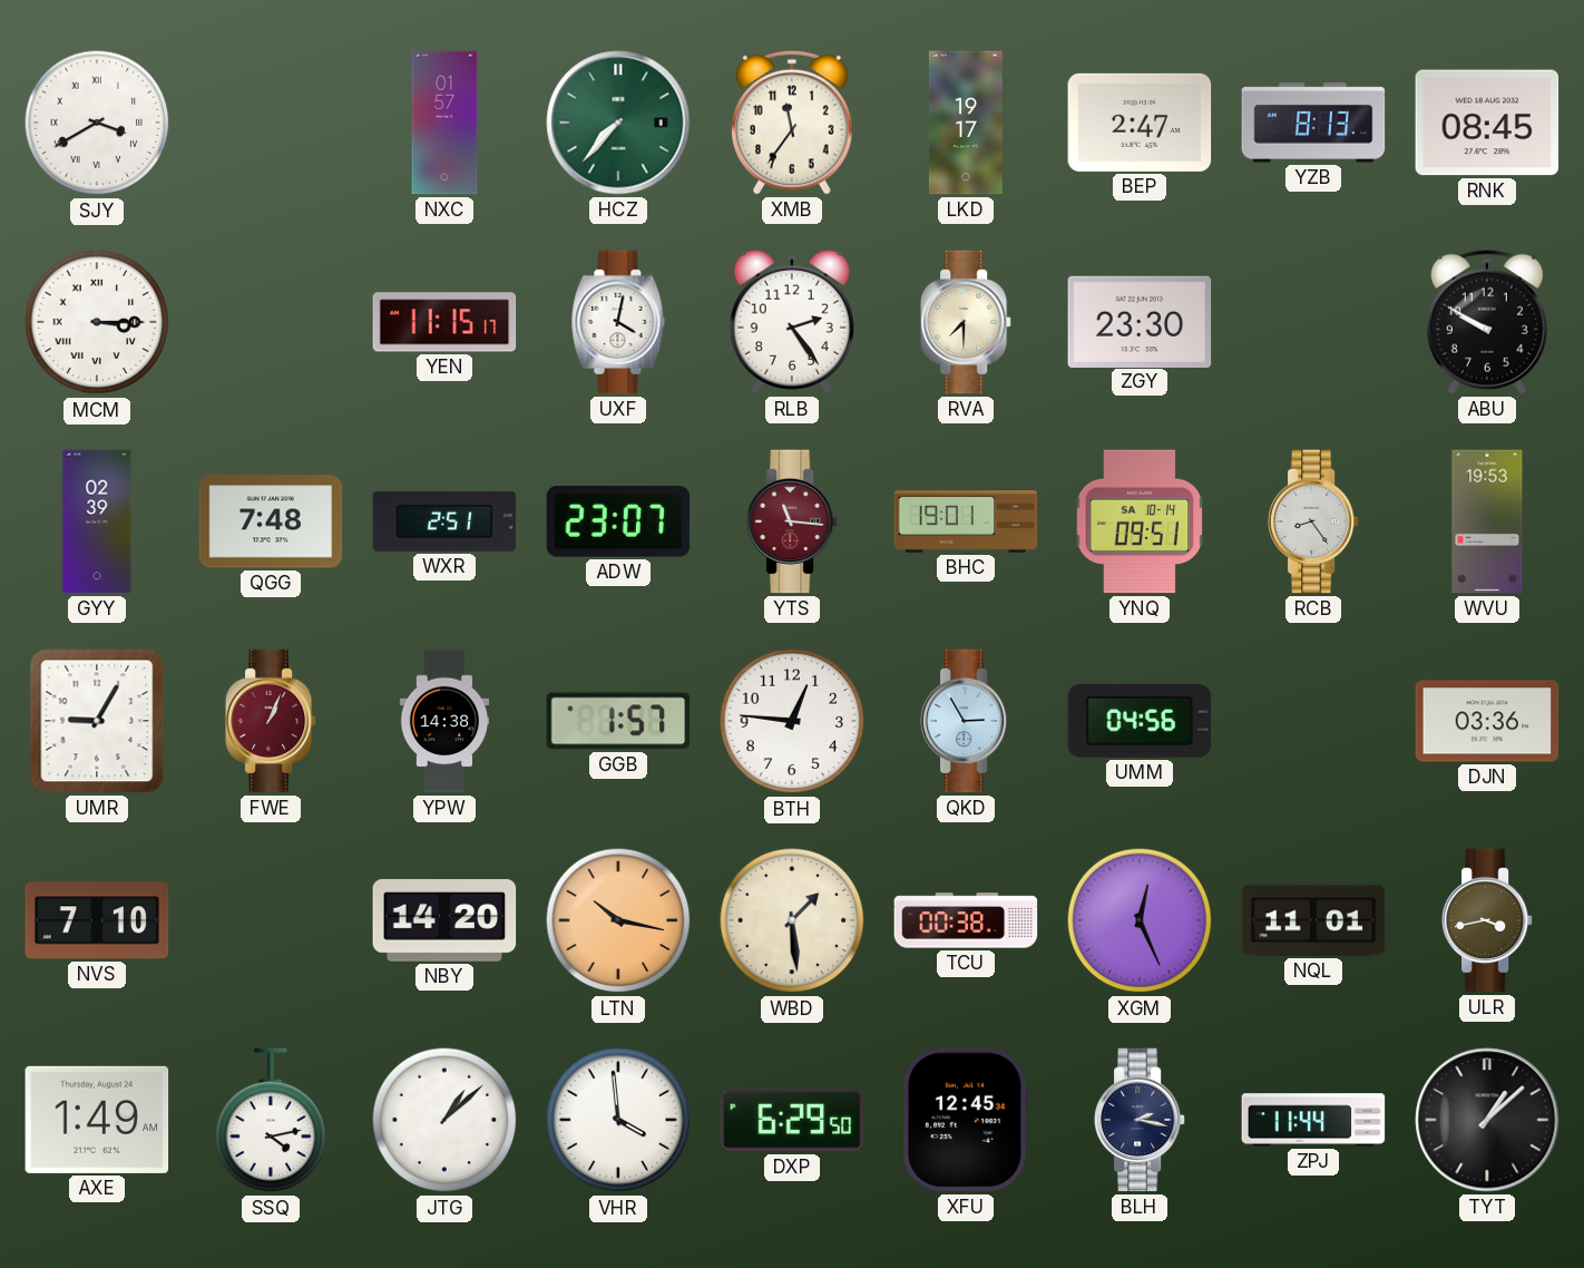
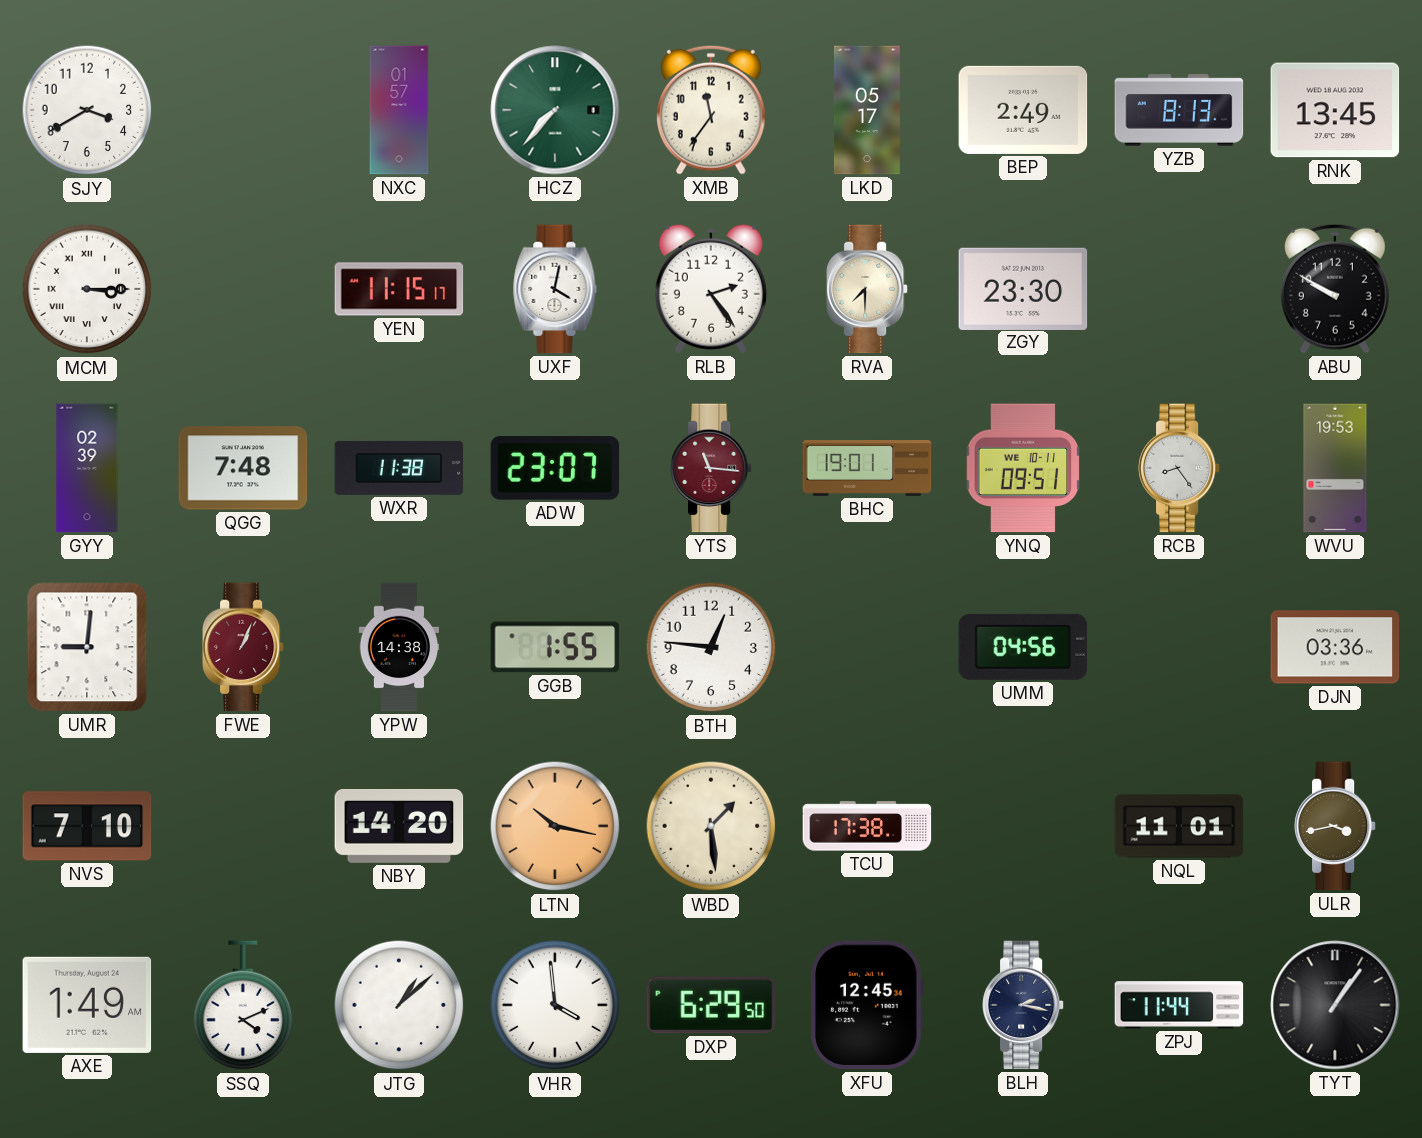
SJY numerals: Roman -> Arabic
LKD: 19:17 -> 05:17
BEP: 2:47 -> 2:49
RNK: 08:45 -> 13:45
WXR: 2:51 -> 11:38
YNQ date: SA 10-14 -> WE 10-11
UMR: 9:05 -> 9:01
GGB: 1:57 -> 1:55
QKD: 2:55 -> none
TCU: 00:38 -> 17:38
XGM: 12:26 -> none
SSQ: 4:13 -> 4:11
TYT: 1:08 -> 1:06
